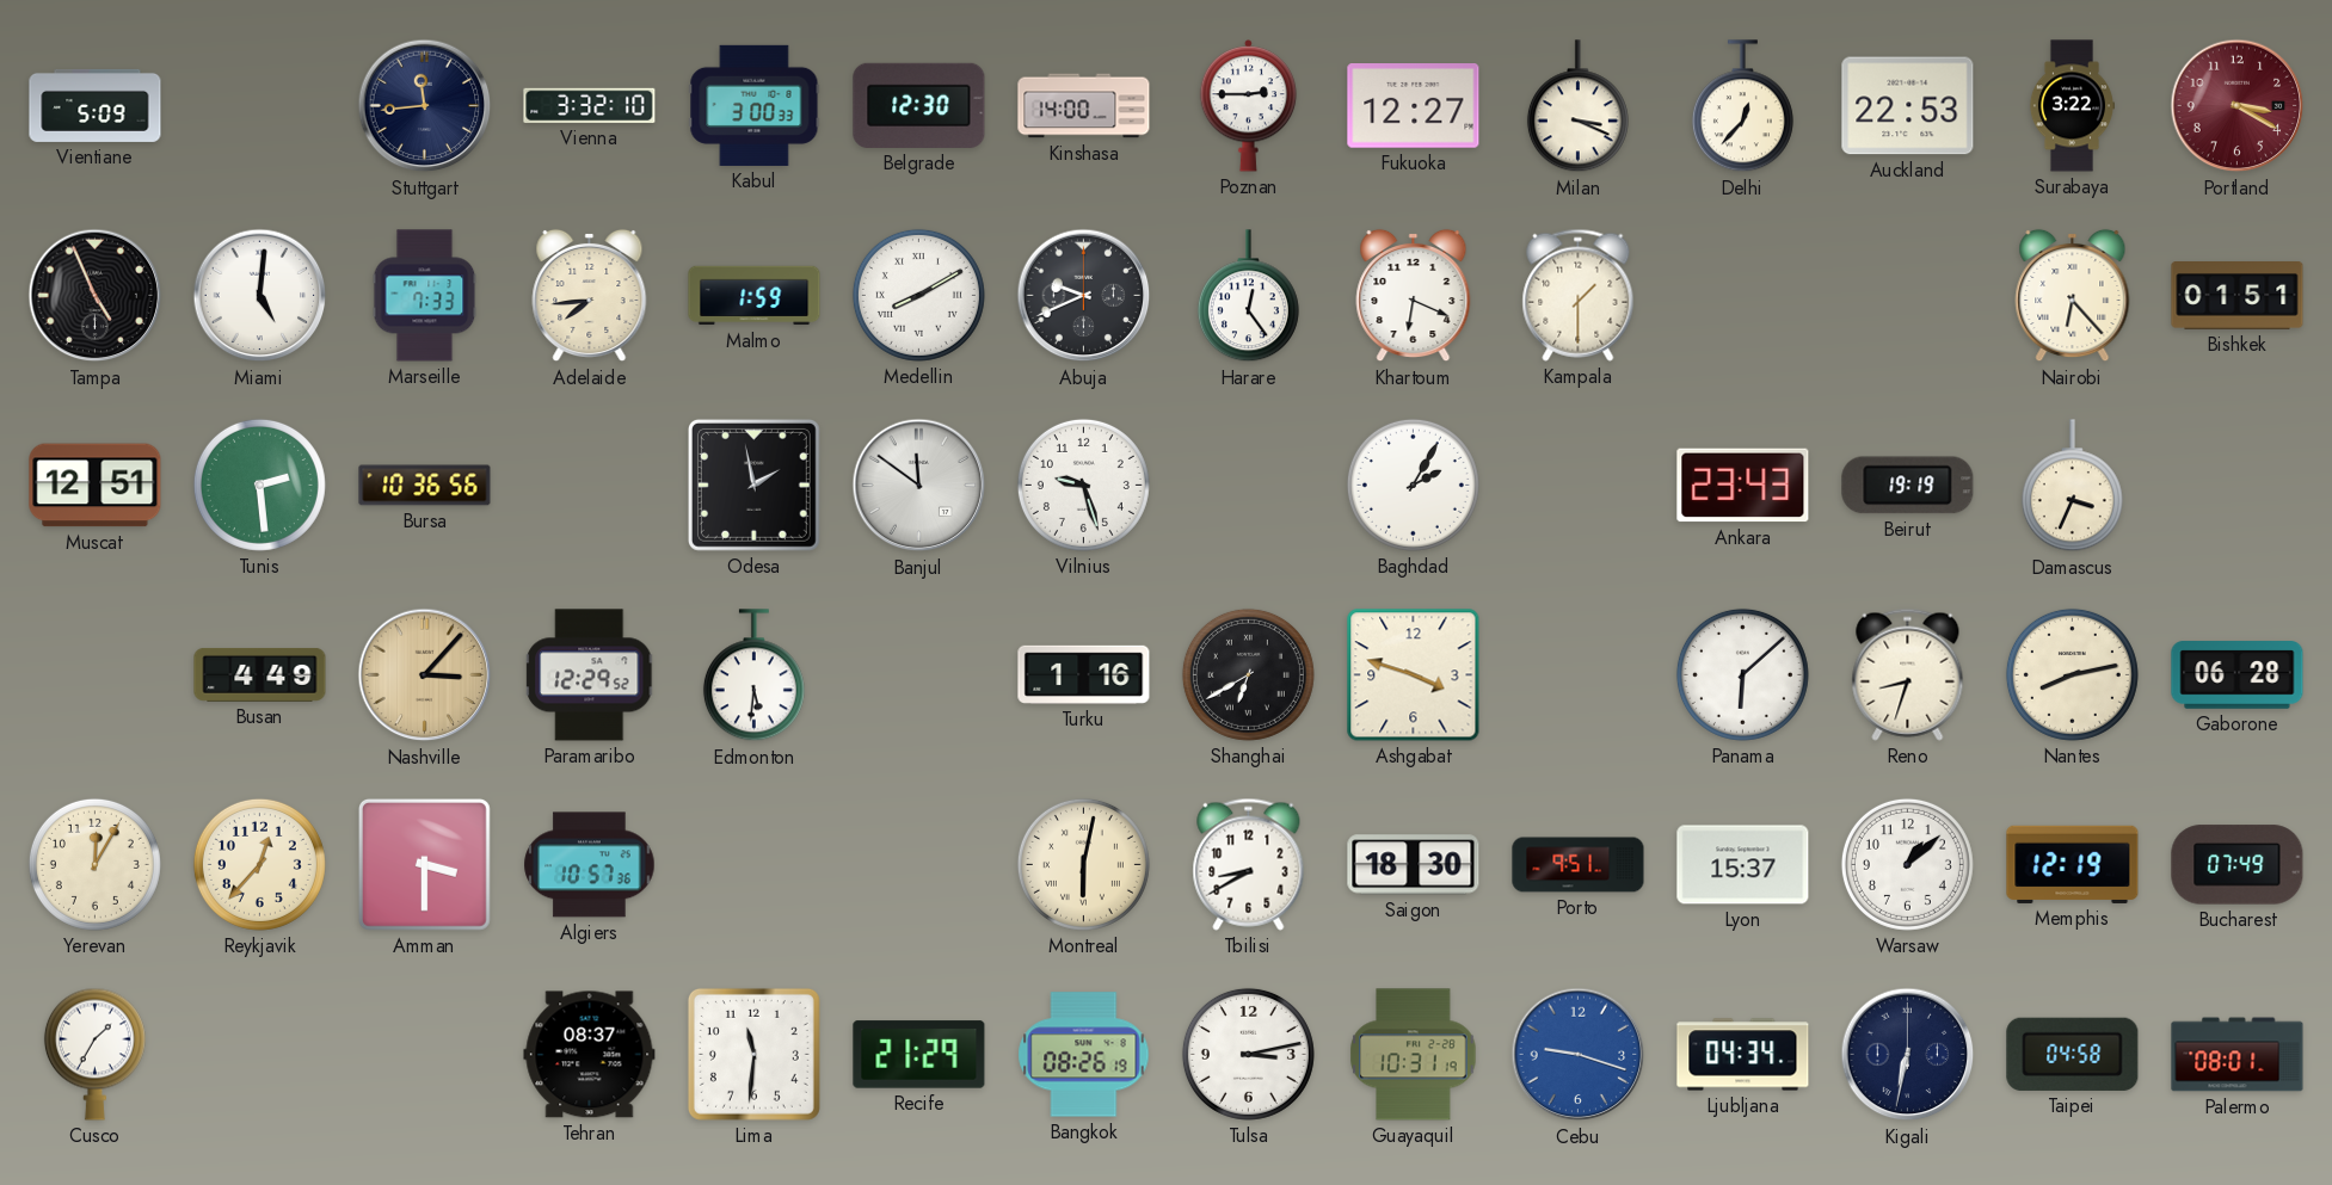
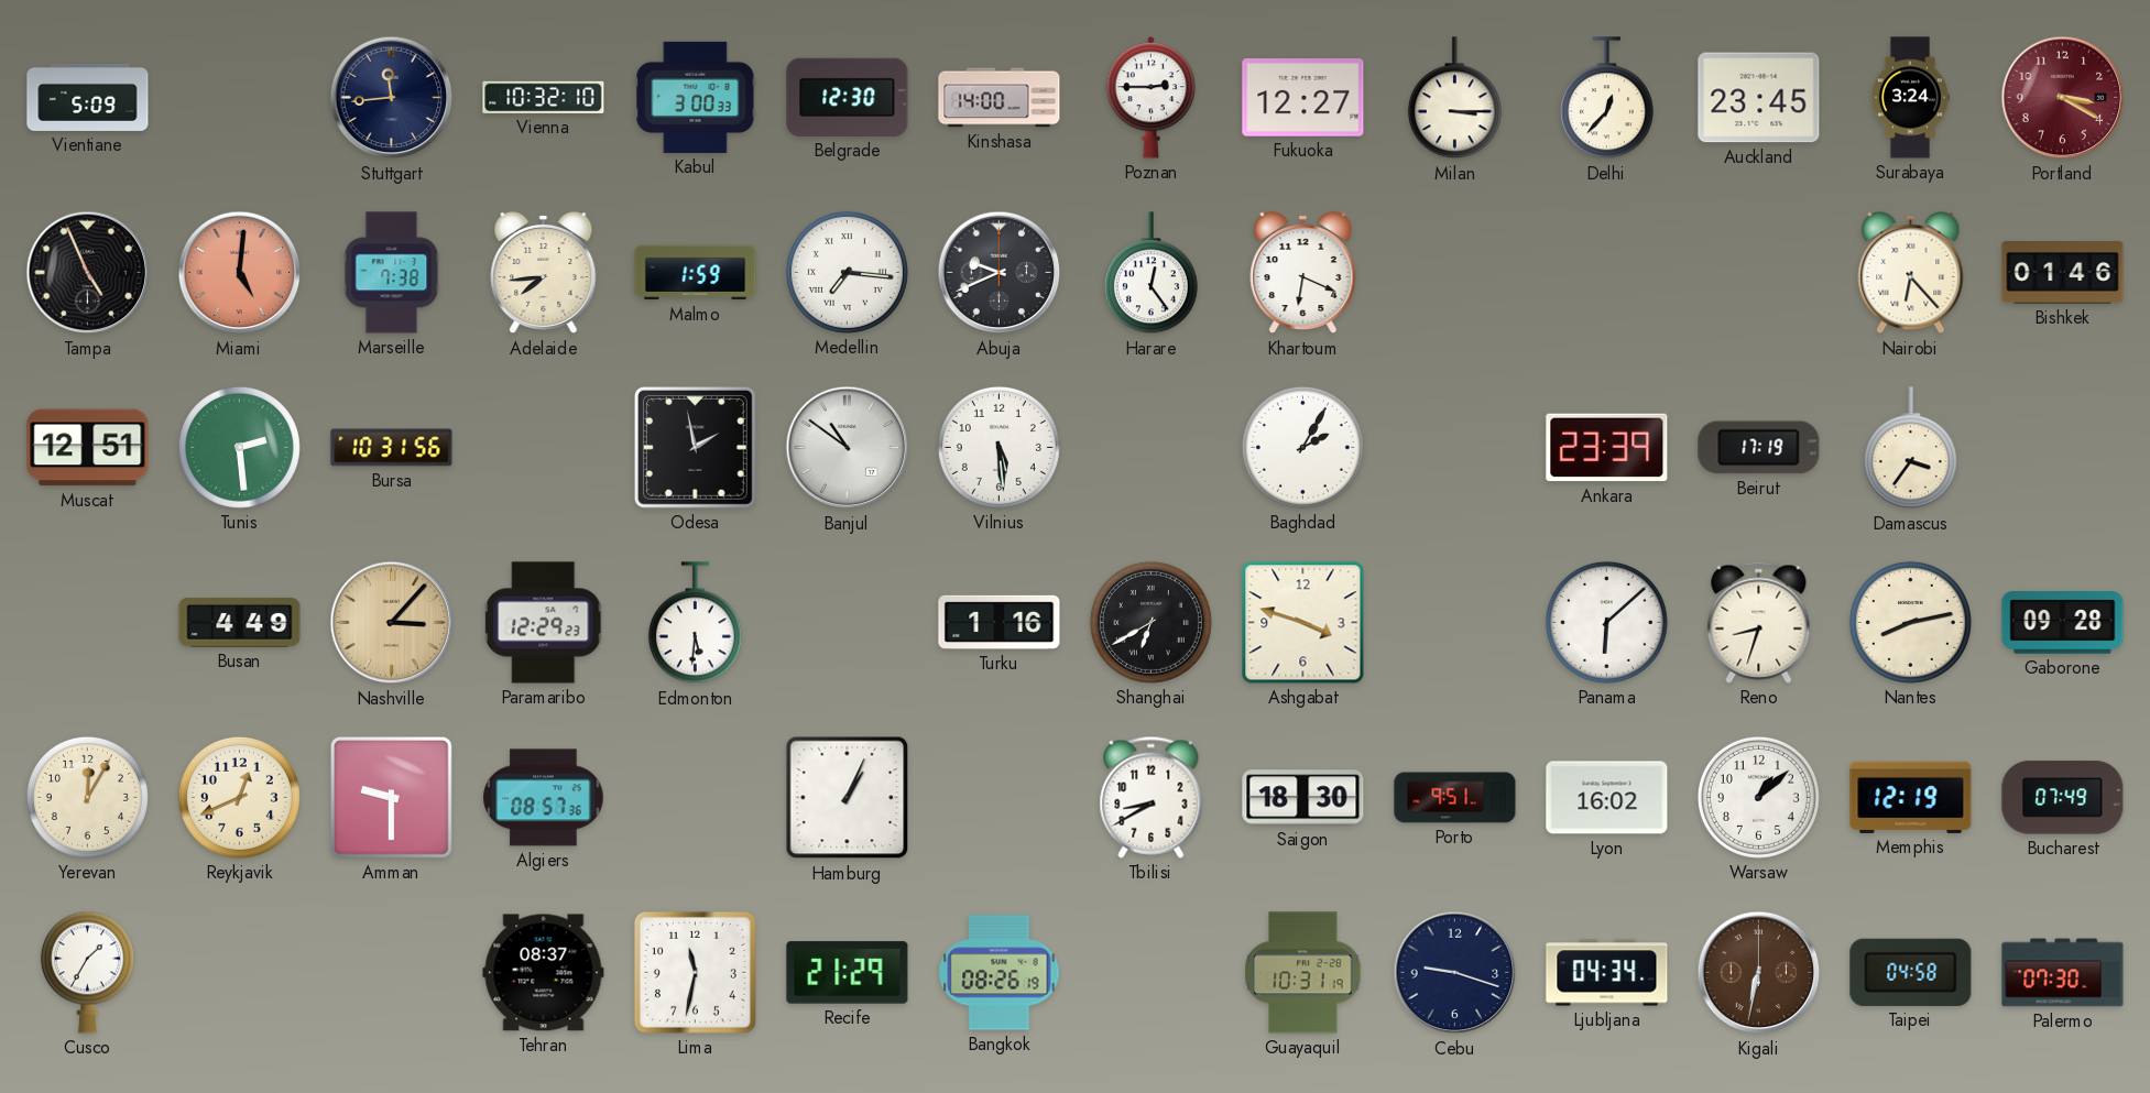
Vienna: 3:32 -> 10:32
Milan: 3:19 -> 3:15
Auckland: 22:53 -> 23:45
Surabaya: 3:22 -> 3:24
Miami dial: white -> salmon
Marseille: 7:33 -> 7:38
Medellin: 8:10 -> 7:16
Kampala: 1:30 -> none
Bishkek: 01:51 -> 01:46
Bursa: 10:36 -> 10:31
Banjul: 11:51 -> 10:51
Vilnius: 9:27 -> 5:29
Ankara: 23:43 -> 23:39
Beirut: 19:19 -> 17:19
Damascus: 3:34 -> 3:36
Paramaribo: 12:29:52 -> 12:29:23
Gaborone: 06:28 -> 09:28
Reykjavik: 12:37 -> 12:41
Amman: 3:30 -> 9:30
Algiers: 10:57 -> 08:57
Hamburg: none -> 1:04
Montreal: 6:02 -> none
Lyon: 15:37 -> 16:02
Lima: 11:31 -> 11:32
Tulsa: 3:13 -> none
Cebu dial: blue -> navy
Kigali dial: navy -> brown
Palermo: 08:01 -> 07:30
